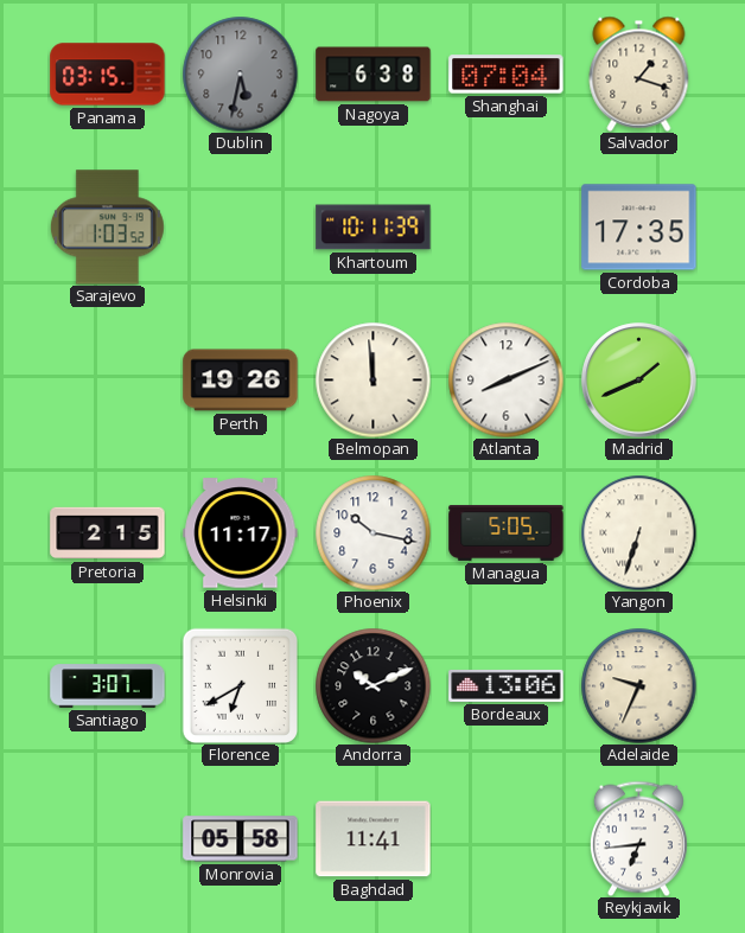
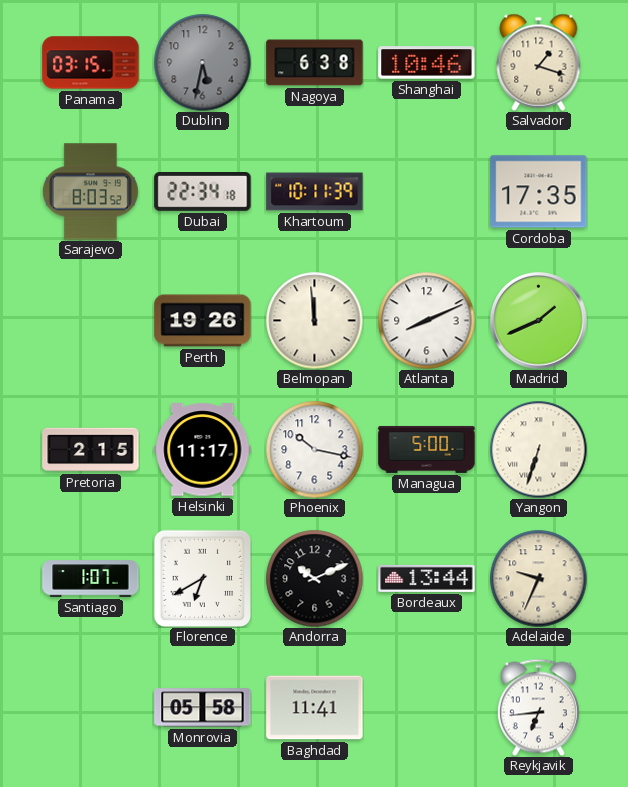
Shanghai: 07:04 -> 10:46
Sarajevo: 1:03 -> 8:03
Dubai: none -> 22:34
Managua: 5:05 -> 5:00
Santiago: 3:07 -> 1:07
Bordeaux: 13:06 -> 13:44
